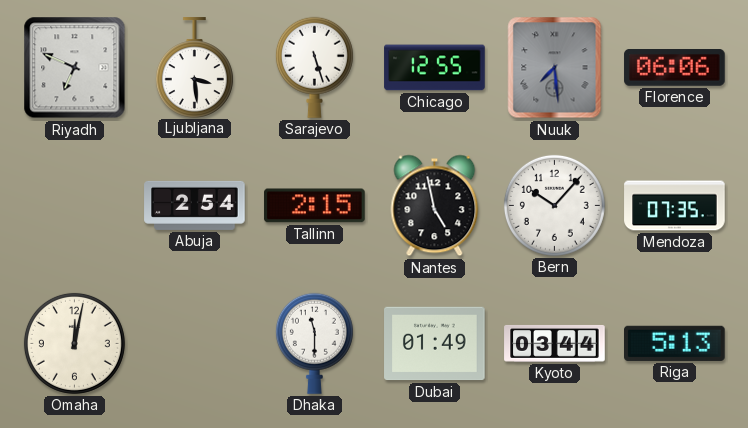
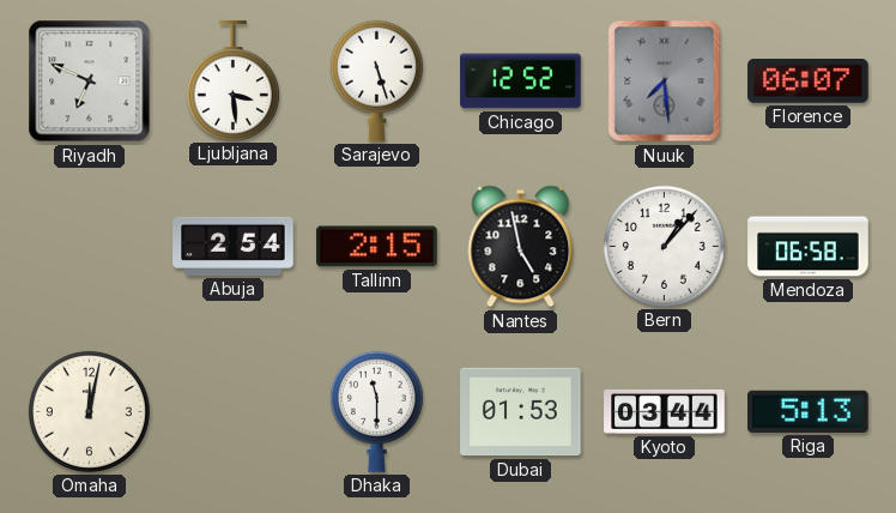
Chicago: 12:55 -> 12:52
Florence: 06:06 -> 06:07
Bern: 10:07 -> 1:07
Mendoza: 07:35 -> 06:58
Dubai: 01:49 -> 01:53
